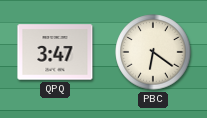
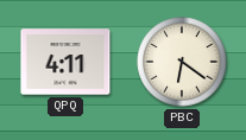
QPQ: 3:47 -> 4:11
